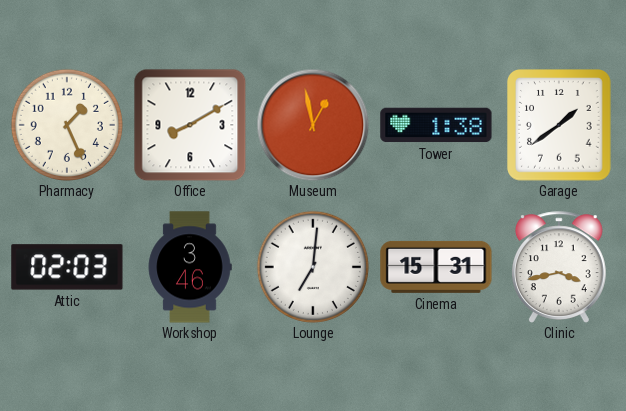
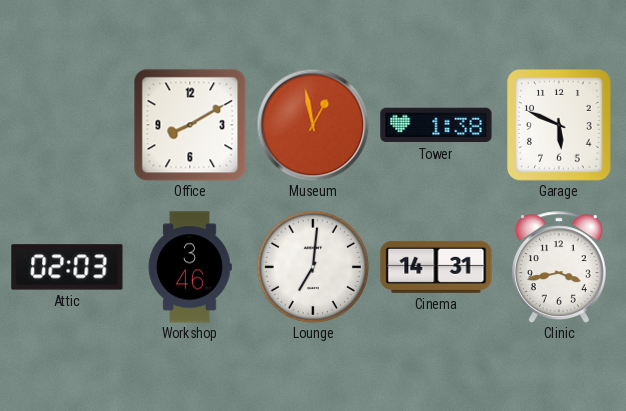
Pharmacy: 1:26 -> none
Garage: 1:39 -> 5:49
Cinema: 15:31 -> 14:31
